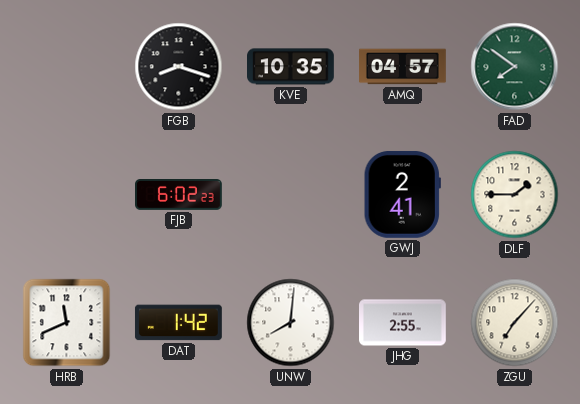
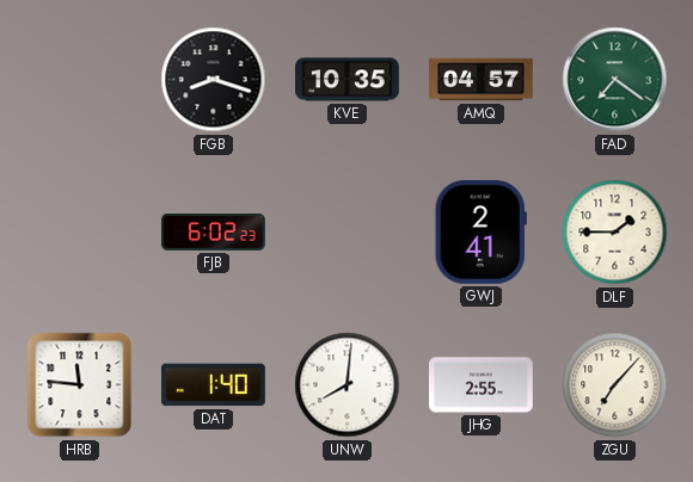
FAD: 7:51 -> 7:21
HRB: 11:41 -> 11:46
DAT: 1:42 -> 1:40
